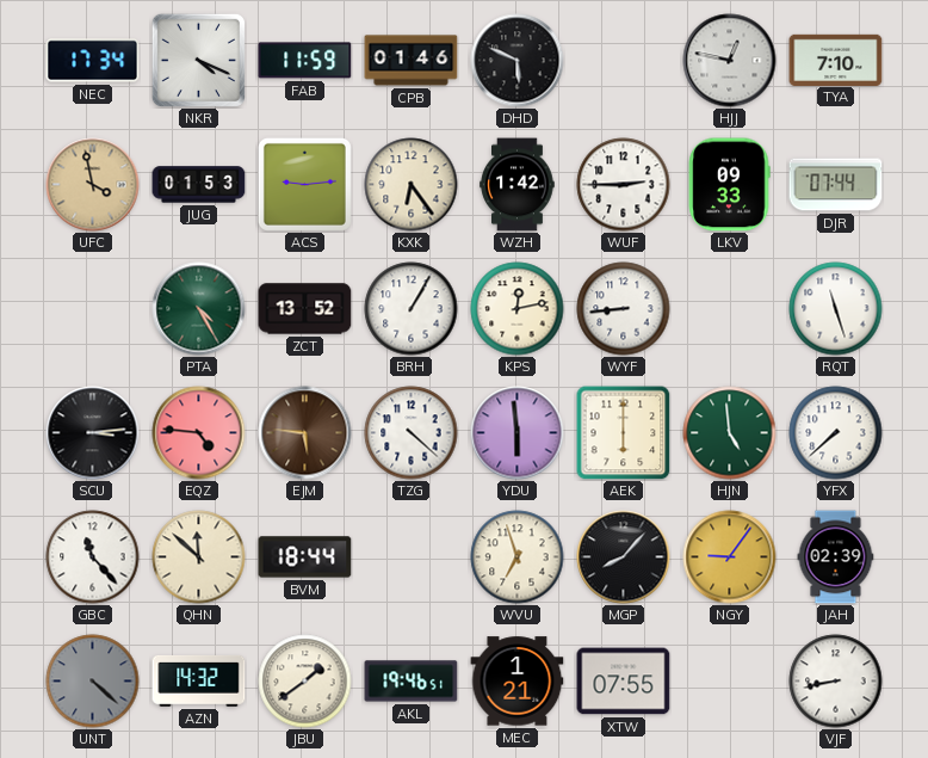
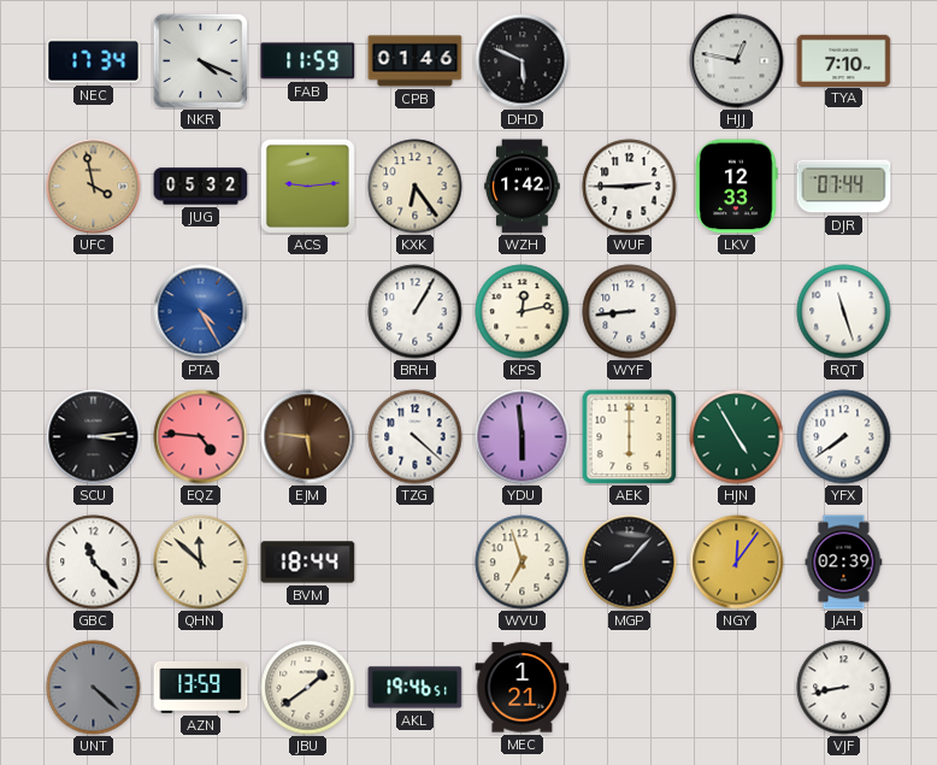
JUG: 01:53 -> 05:32
LKV: 09:33 -> 12:33
PTA dial: green -> blue
ZCT: 13:52 -> none
HJN: 4:59 -> 4:55
YFX: 7:38 -> 7:39
NGY: 9:06 -> 12:06
AZN: 14:32 -> 13:59
XTW: 07:55 -> none
